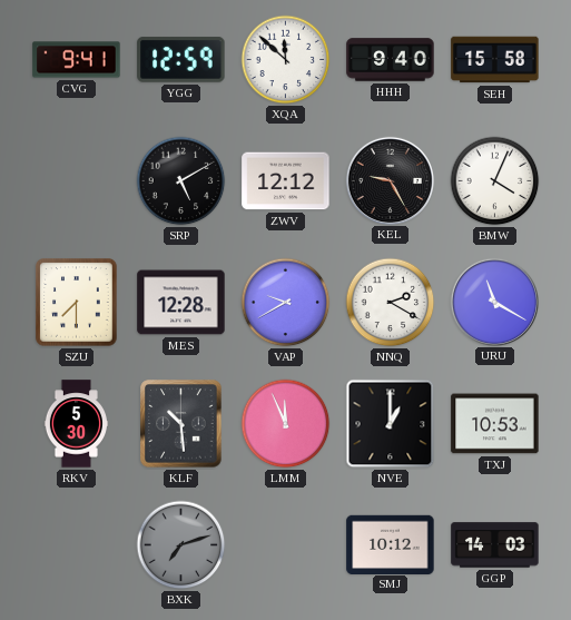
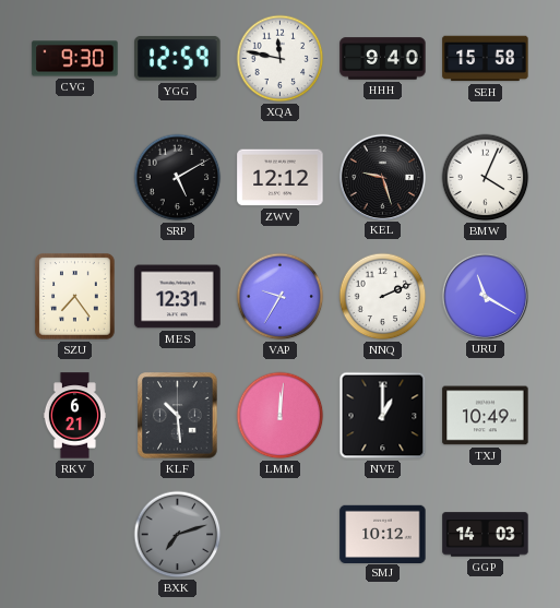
CVG: 9:41 -> 9:30
XQA: 11:52 -> 11:47
KEL: 9:25 -> 9:27
SZU: 7:30 -> 7:24
MES: 12:28 -> 12:31
VAP: 9:40 -> 9:35
NNQ: 2:20 -> 2:11
RKV: 5:30 -> 6:21
LMM: 11:56 -> 12:01
TXJ: 10:53 -> 10:49
